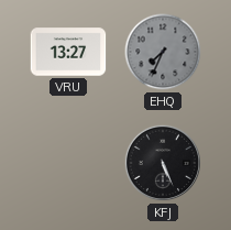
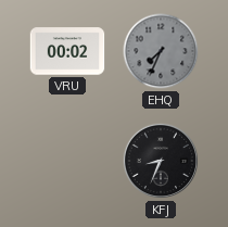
VRU: 13:27 -> 00:02
KFJ: 5:26 -> 8:34
